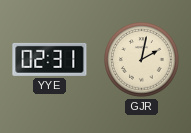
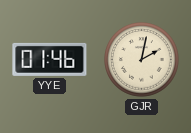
YYE: 02:31 -> 01:46
